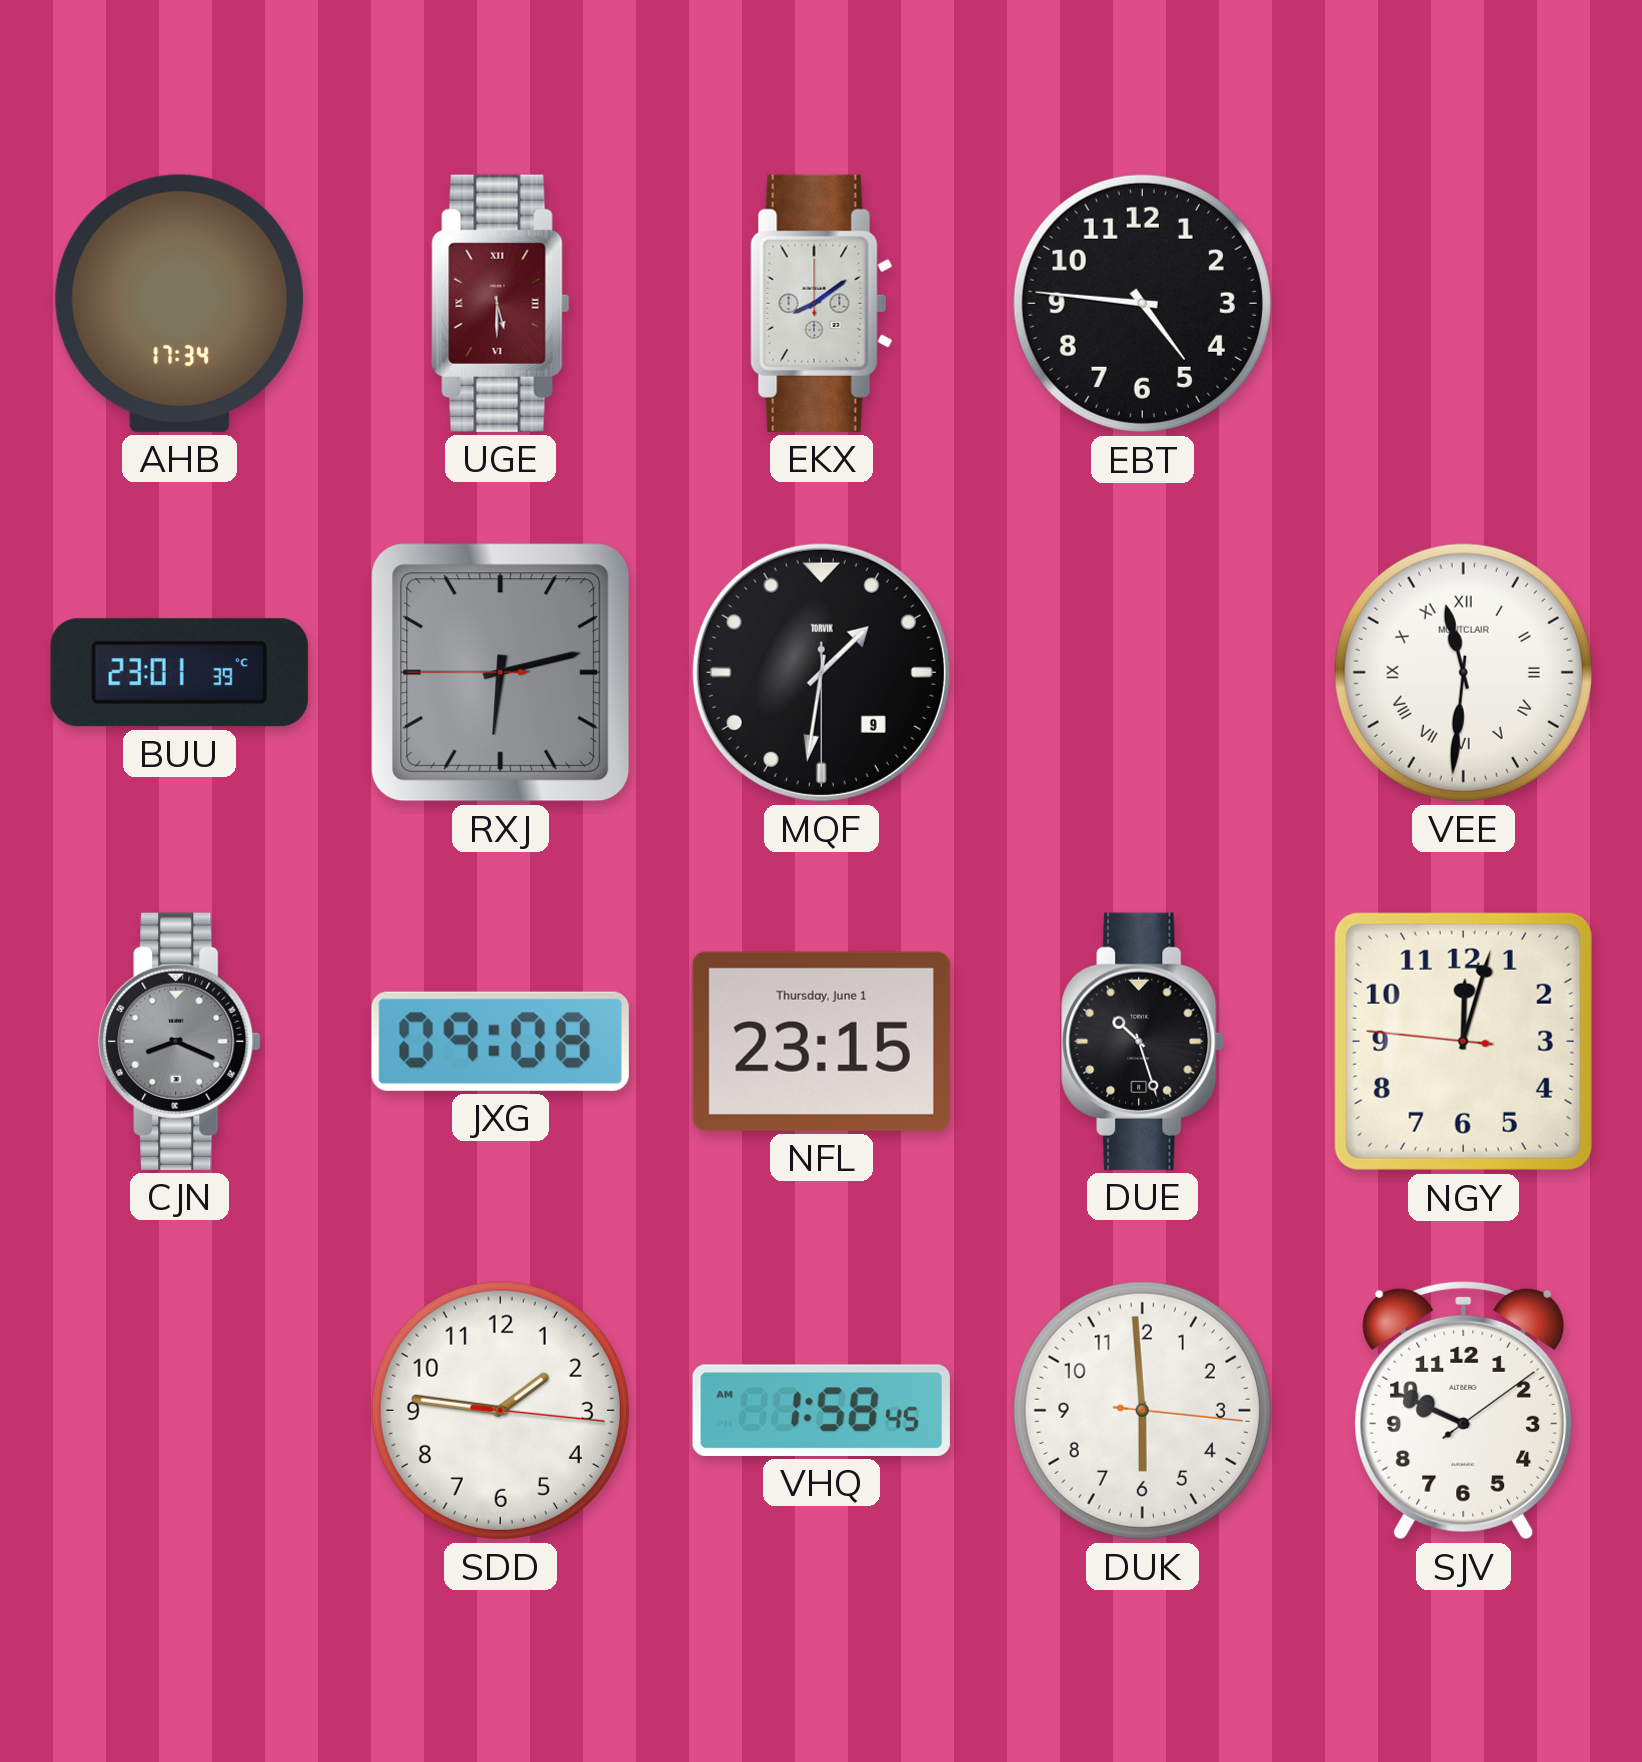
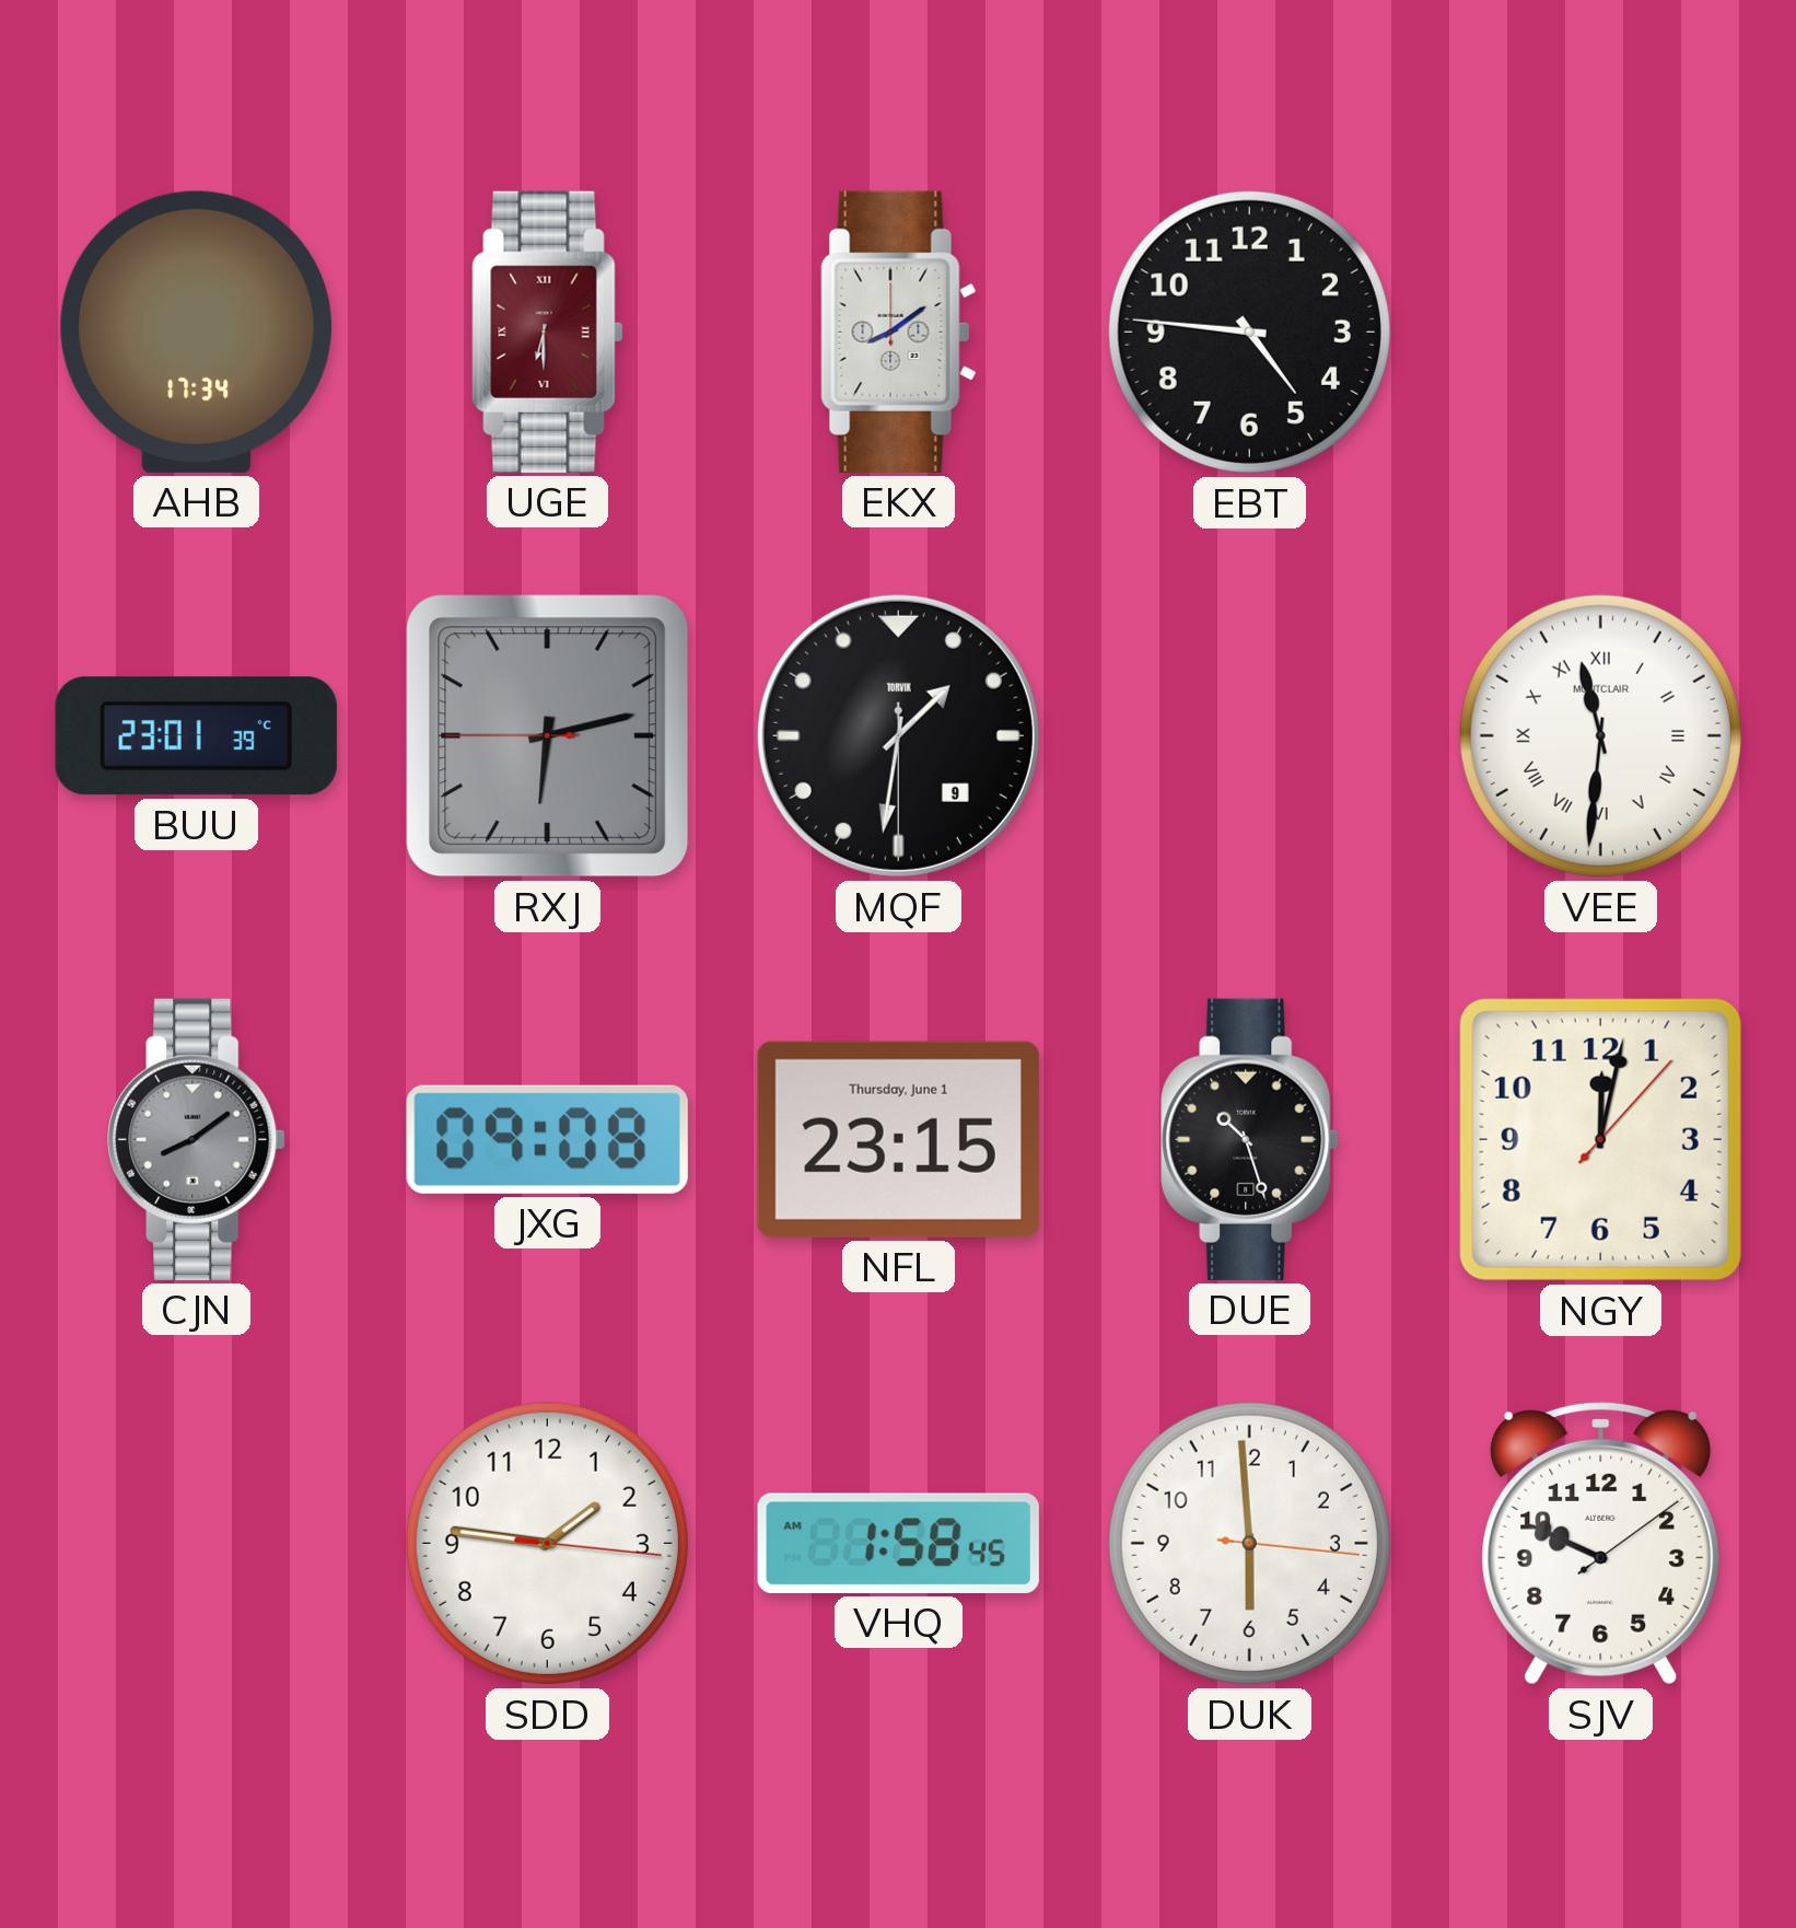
UGE: 5:30 -> 6:30
CJN: 8:19 -> 8:09
NGY: 12:02:46 -> 12:02:07
